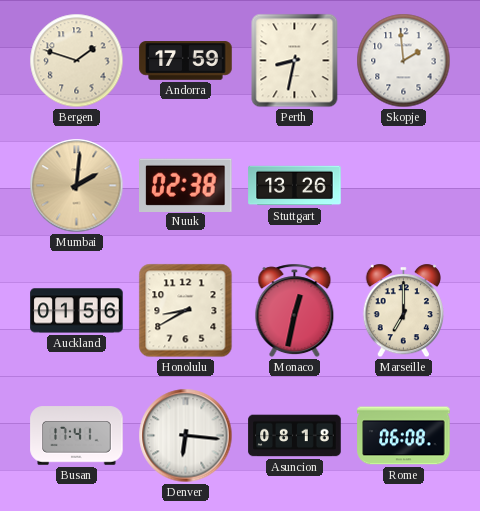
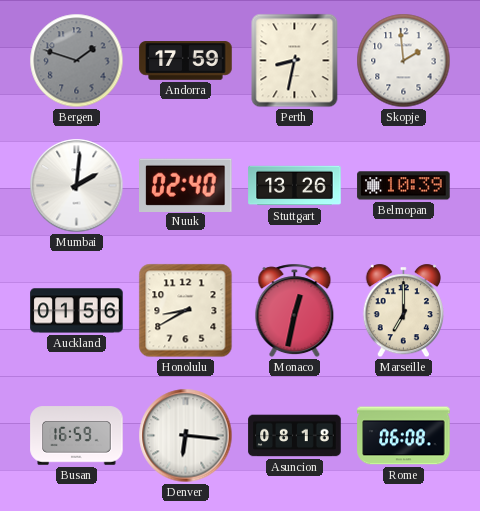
Bergen dial: cream -> grey
Mumbai dial: champagne -> white
Nuuk: 02:38 -> 02:40
Belmopan: none -> 10:39
Busan: 17:41 -> 16:59
